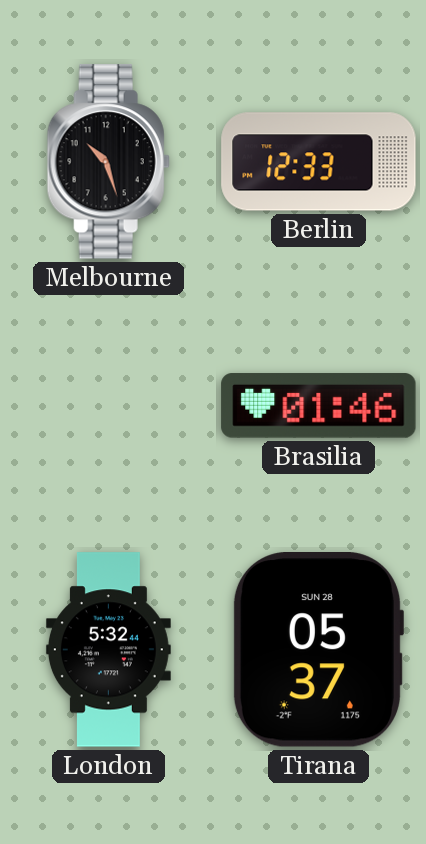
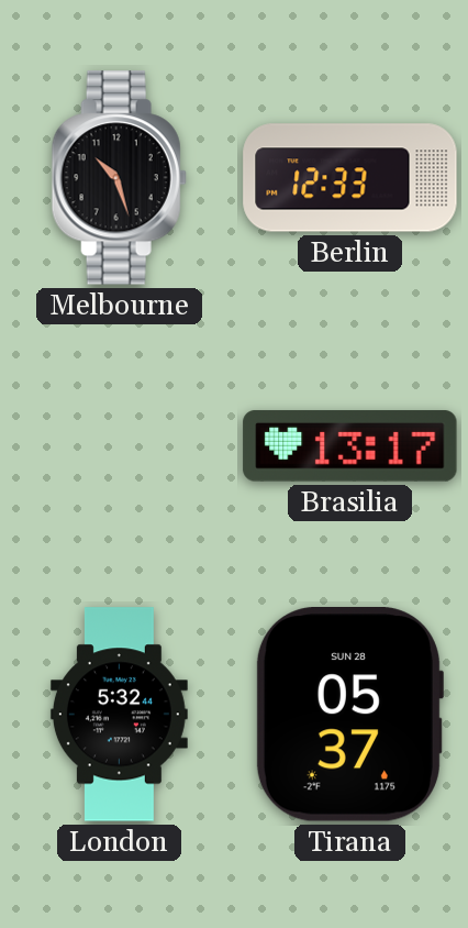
Brasilia: 01:46 -> 13:17
